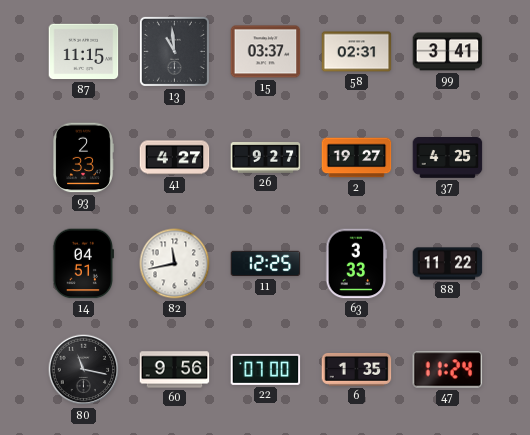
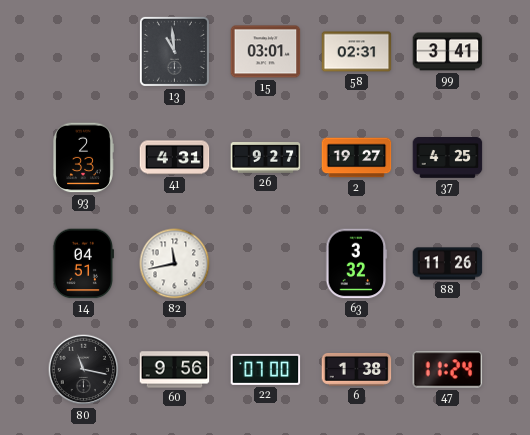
87: 11:15 -> none
15: 03:37 -> 03:01
41: 4:27 -> 4:31
11: 12:25 -> none
63: 3:33 -> 3:32
88: 11:22 -> 11:26
6: 1:35 -> 1:38
